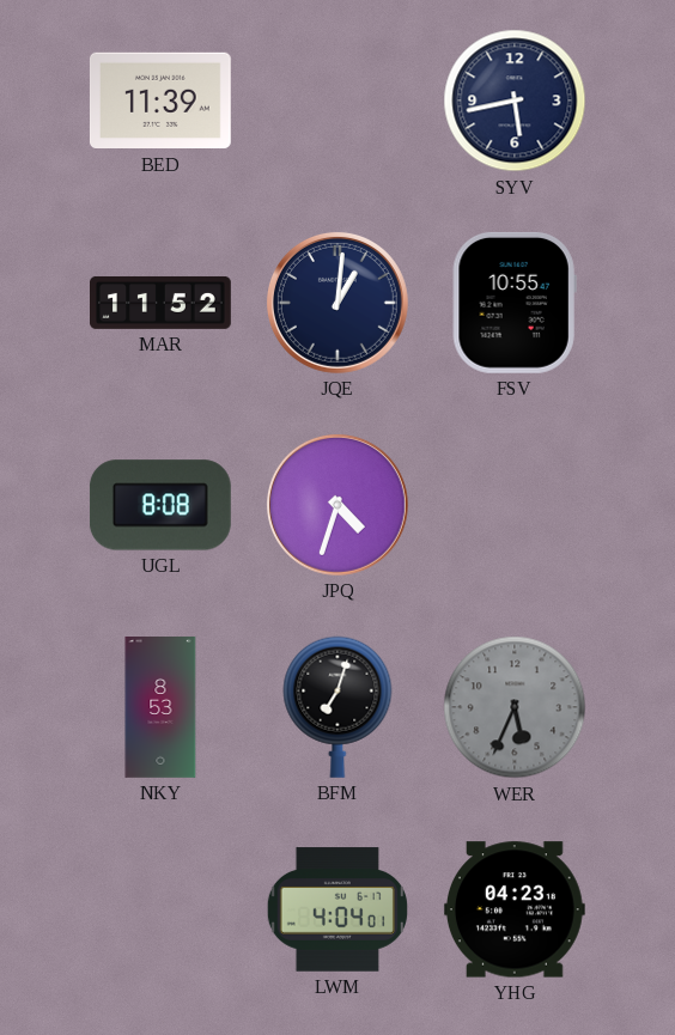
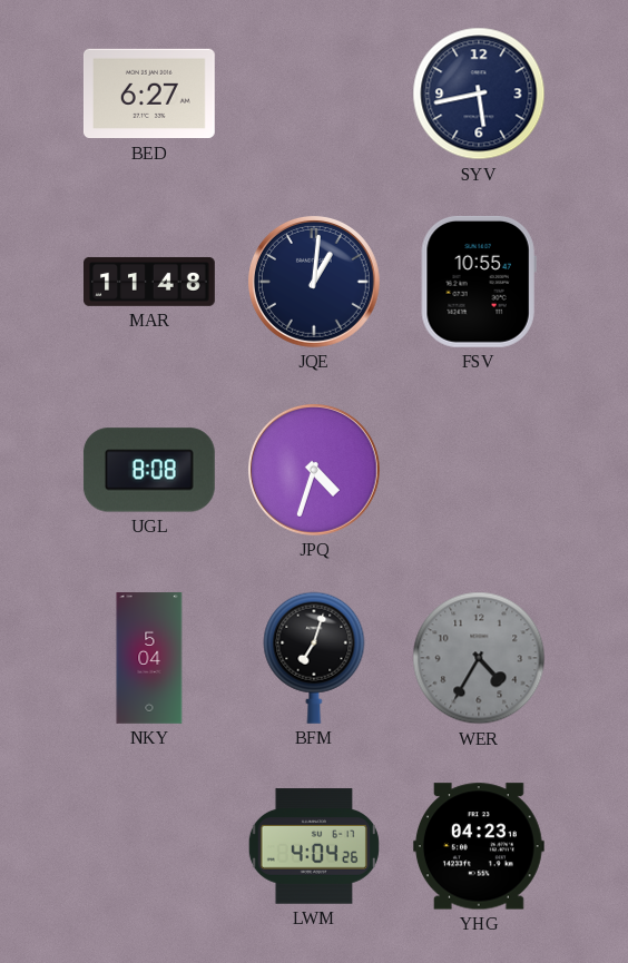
BED: 11:39 -> 6:27
MAR: 11:52 -> 11:48
NKY: 8:53 -> 5:04
WER: 5:34 -> 4:35
LWM: 4:04:01 -> 4:04:26
